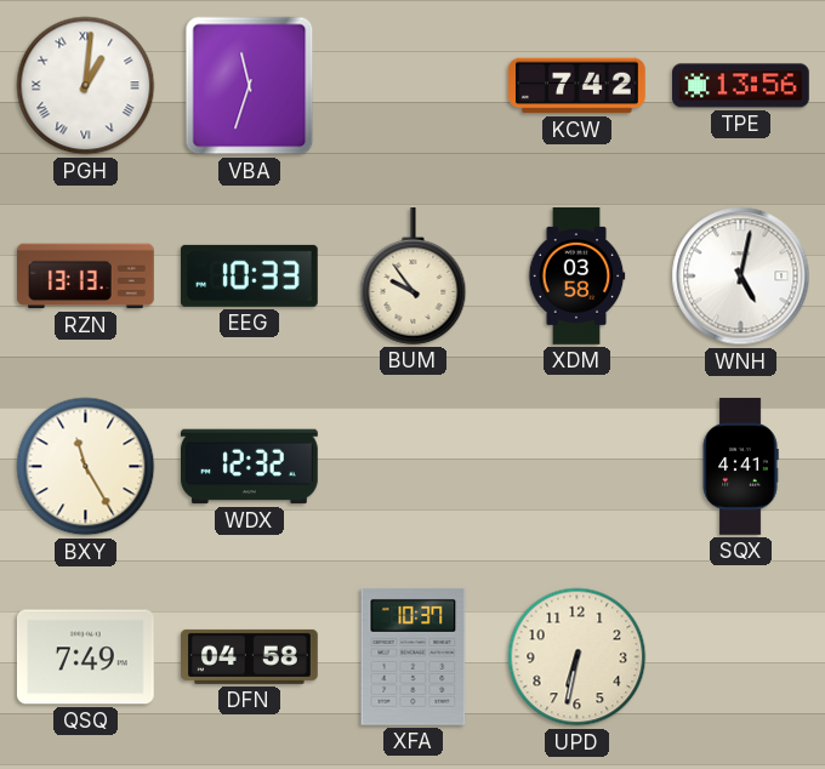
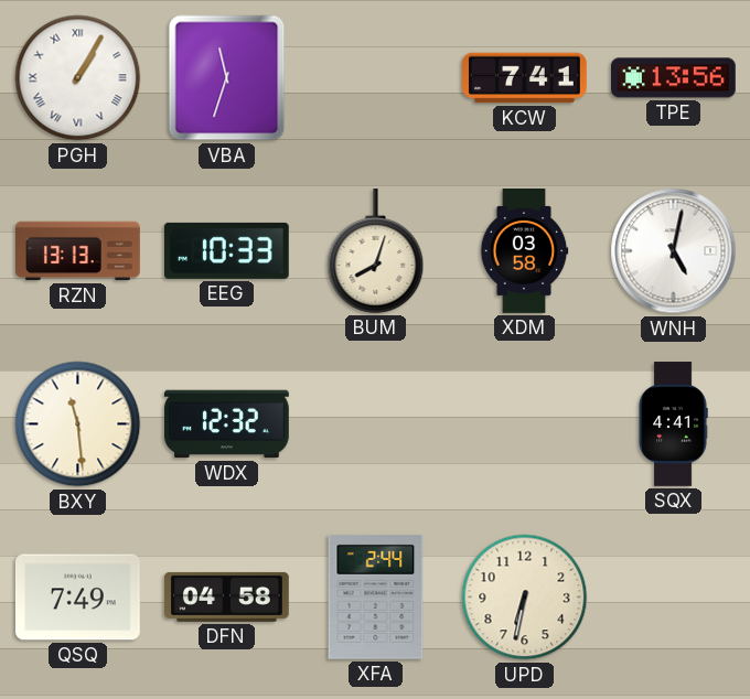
PGH: 1:01 -> 1:05
KCW: 7:42 -> 7:41
BUM: 9:54 -> 8:03
BXY: 11:25 -> 11:29
XFA: 10:37 -> 2:44
